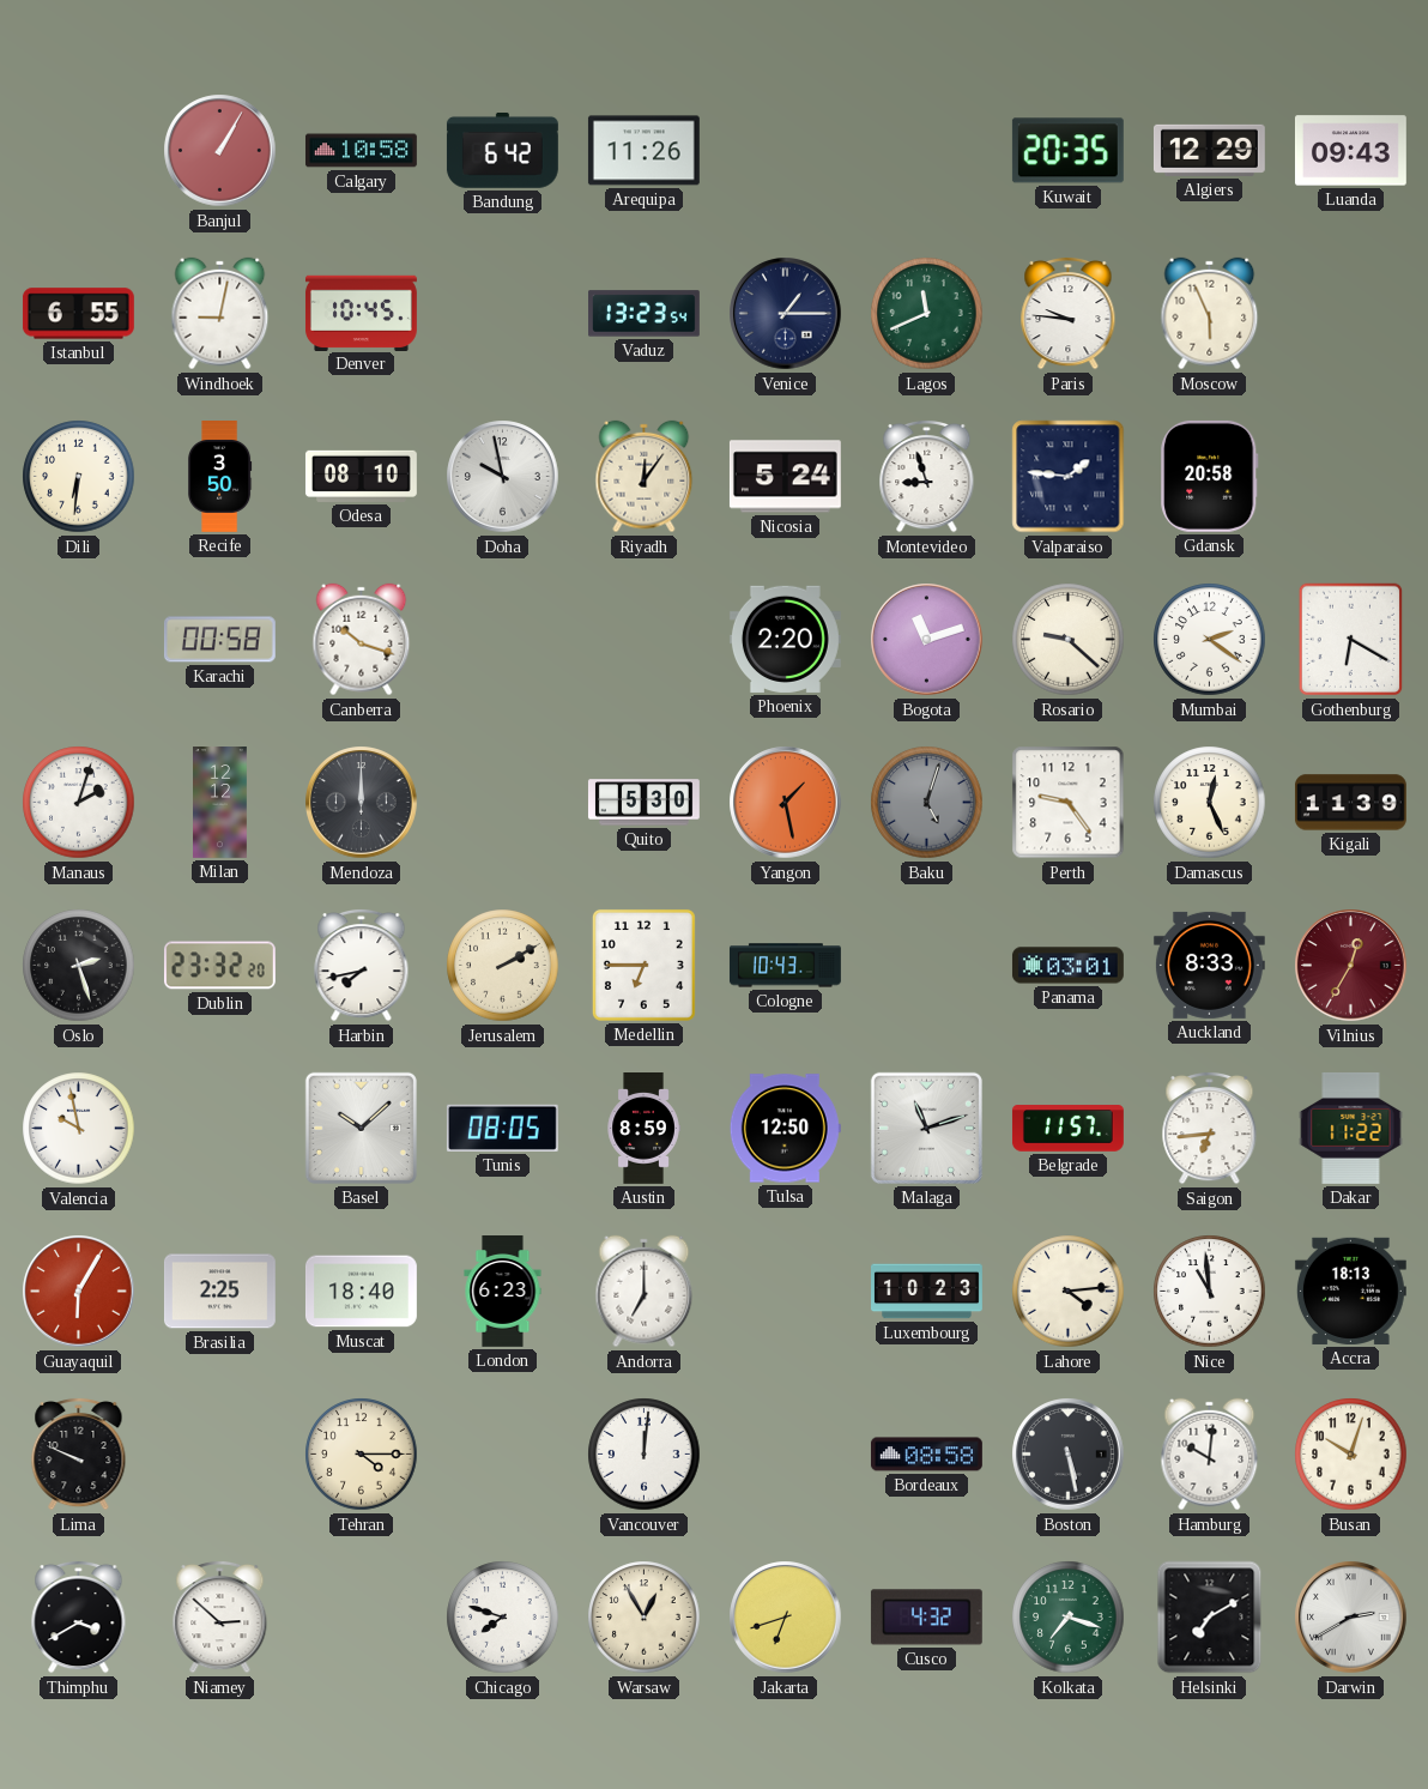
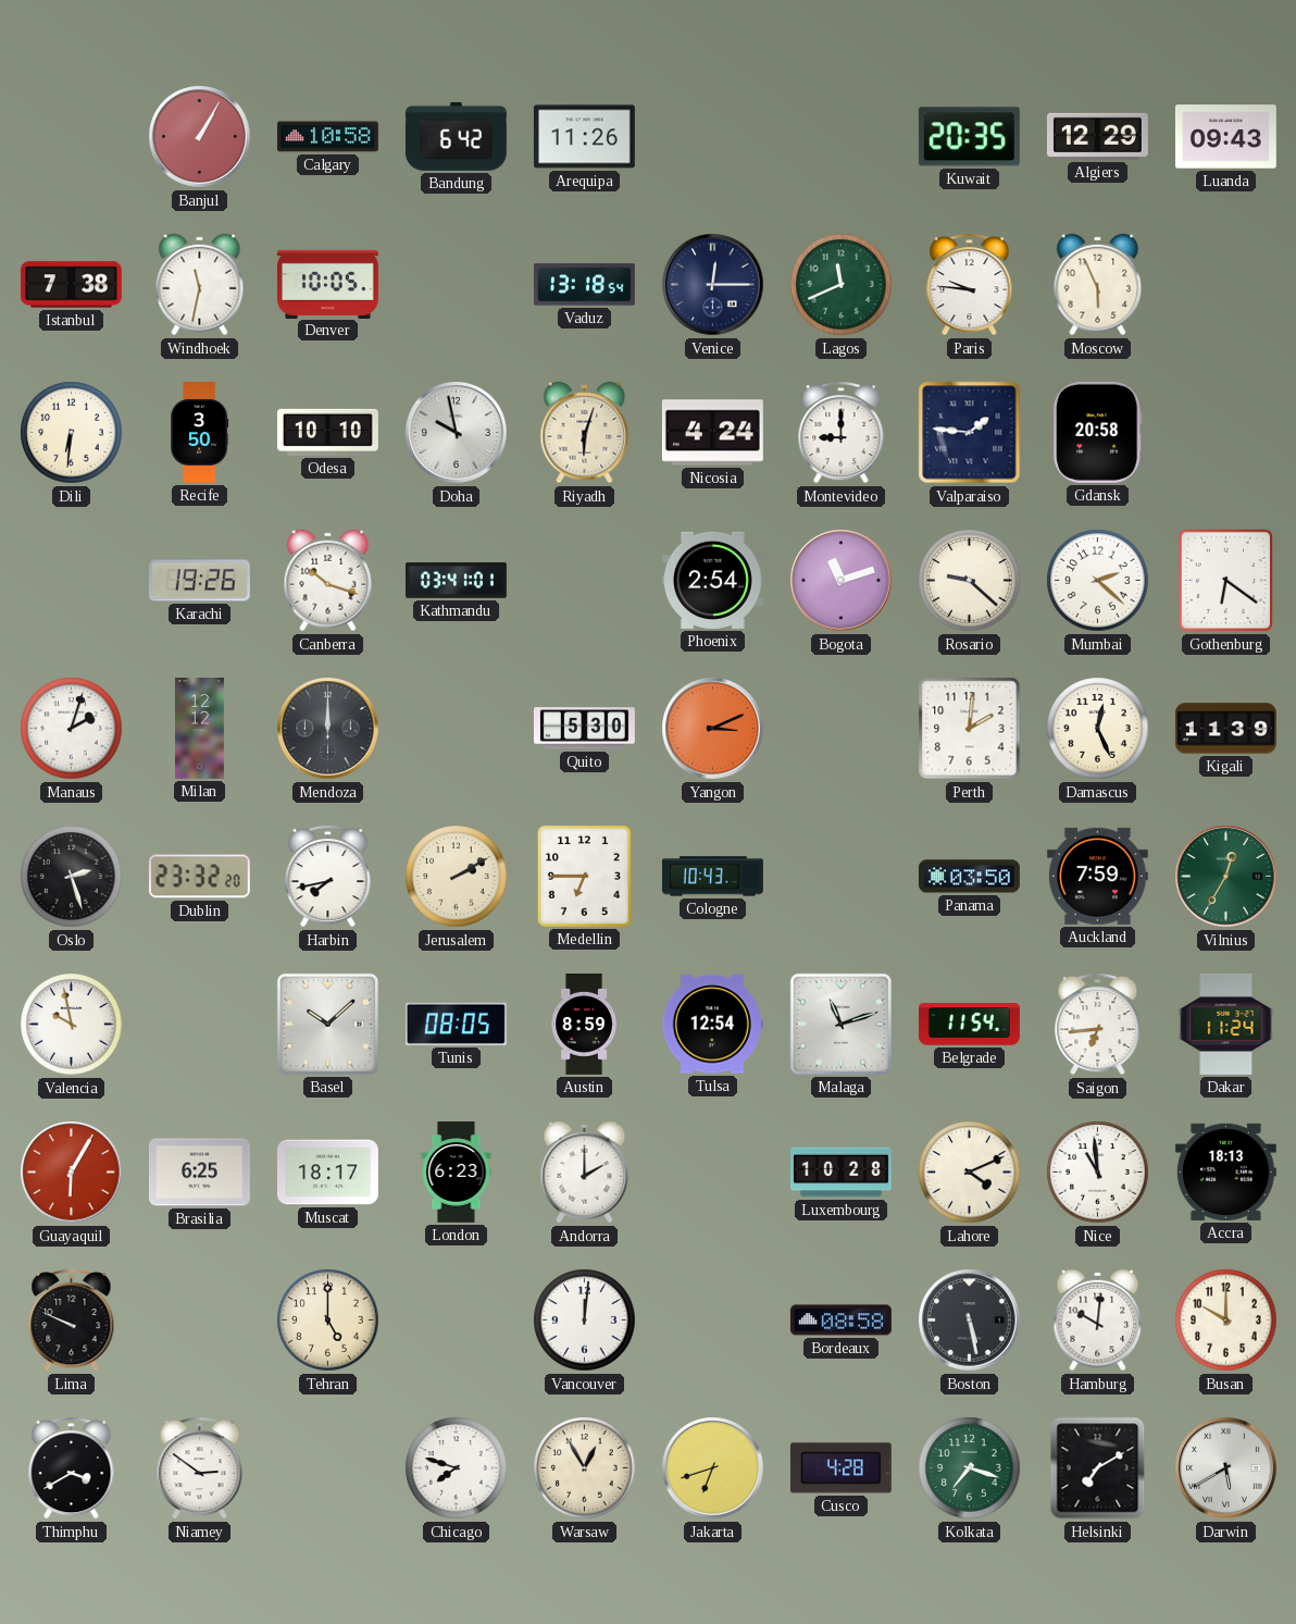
Istanbul: 6:55 -> 7:38
Windhoek: 9:02 -> 11:32
Denver: 10:45 -> 10:05
Vaduz: 13:23 -> 13:18
Venice: 1:15 -> 12:15
Odesa: 08:10 -> 10:10
Riyadh: 12:06 -> 6:03
Nicosia: 5:24 -> 4:24
Montevideo: 8:57 -> 9:00
Karachi: 00:58 -> 19:26
Kathmandu: none -> 03:41
Phoenix: 2:20 -> 2:54
Mumbai: 2:21 -> 2:22
Gothenburg: 6:20 -> 6:21
Yangon: 1:28 -> 3:11
Baku: 5:03 -> none
Perth: 9:24 -> 2:01
Panama: 03:01 -> 03:50
Auckland: 8:33 -> 7:59
Vilnius dial: burgundy -> green
Tulsa: 12:50 -> 12:54
Belgrade: 11:57 -> 11:54
Dakar: 11:22 -> 11:24
Brasilia: 2:25 -> 6:25
Muscat: 18:40 -> 18:17
Andorra: 7:00 -> 2:00
Luxembourg: 10:23 -> 10:28
Lahore: 4:14 -> 4:11
Tehran: 4:15 -> 5:00
Busan: 10:03 -> 10:00
Niamey: 2:52 -> 2:51
Cusco: 4:32 -> 4:28
Darwin: 2:40 -> 5:40
